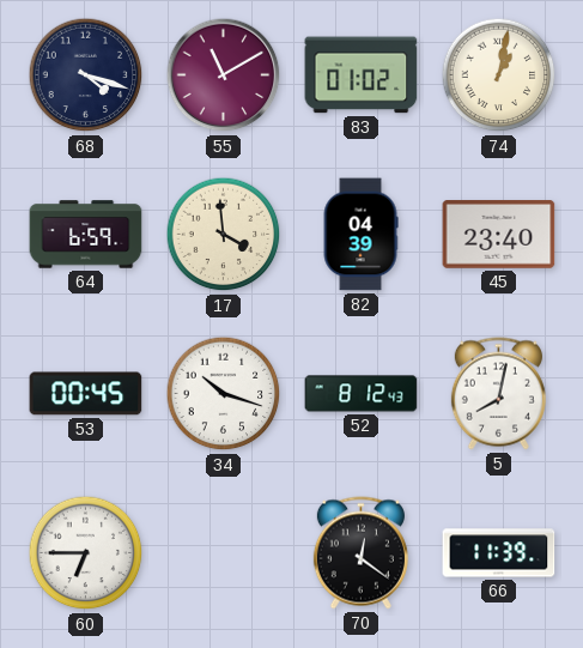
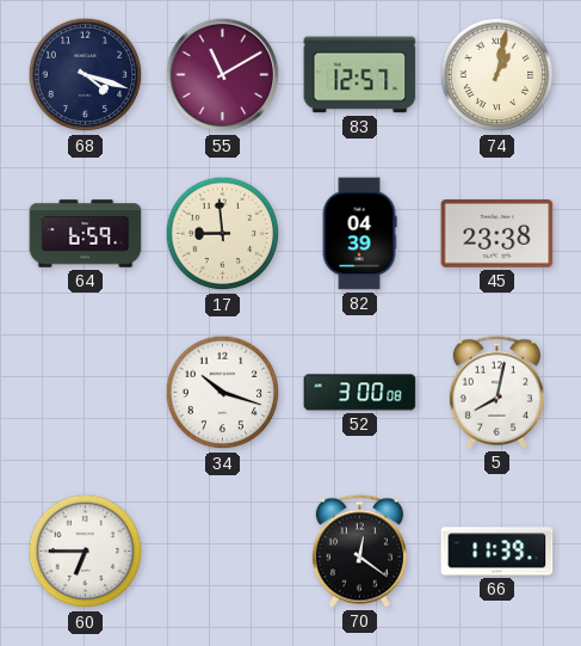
83: 01:02 -> 12:57
17: 3:59 -> 8:59
45: 23:40 -> 23:38
53: 00:45 -> none
52: 8:12 -> 3:00
